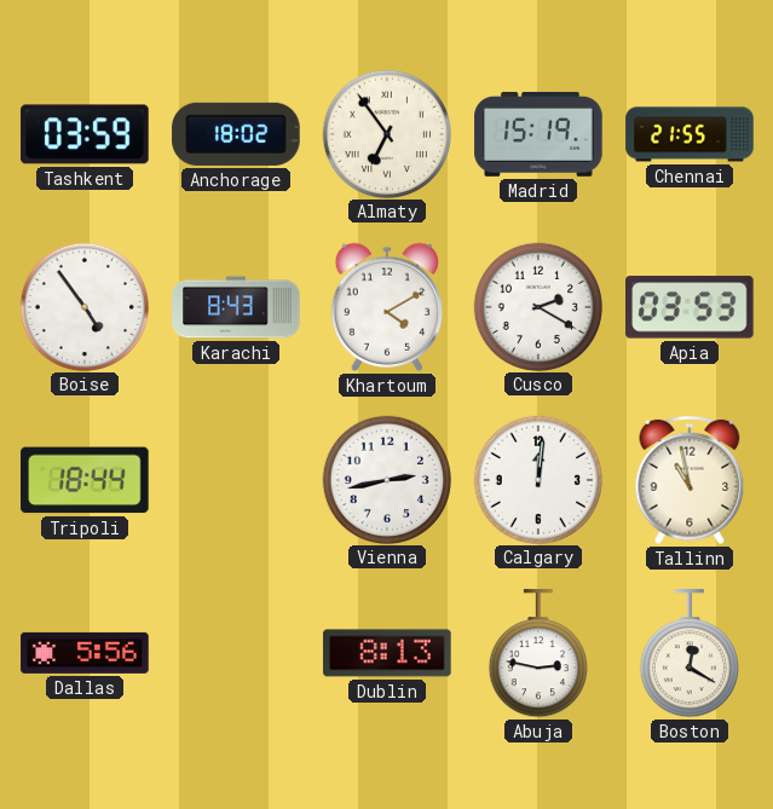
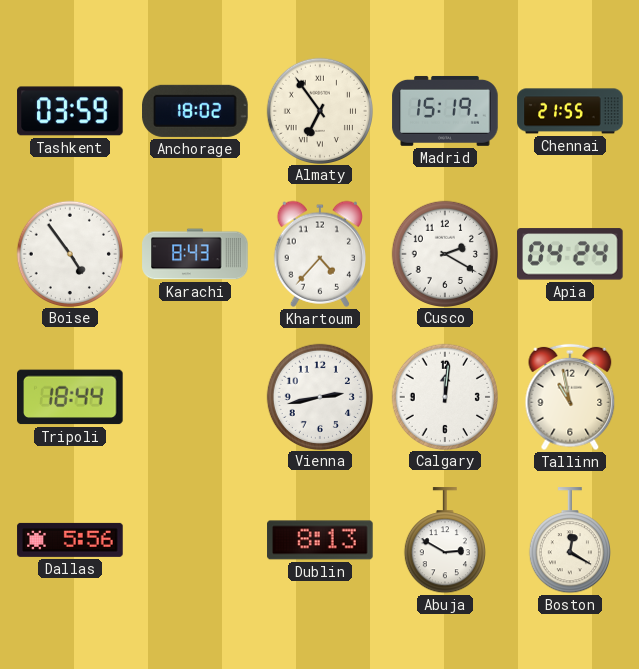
Khartoum: 4:10 -> 4:37
Apia: 03:53 -> 04:24
Abuja: 2:47 -> 2:50
